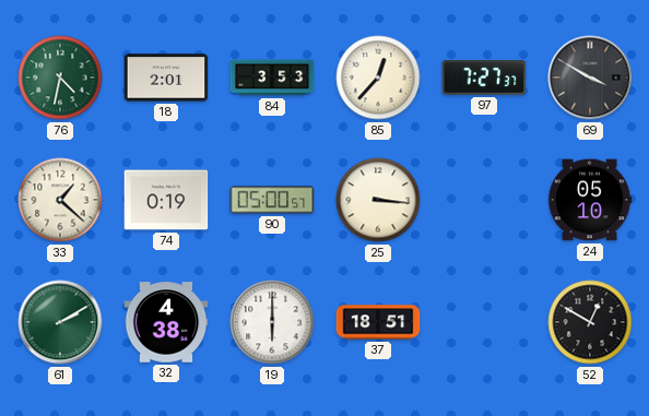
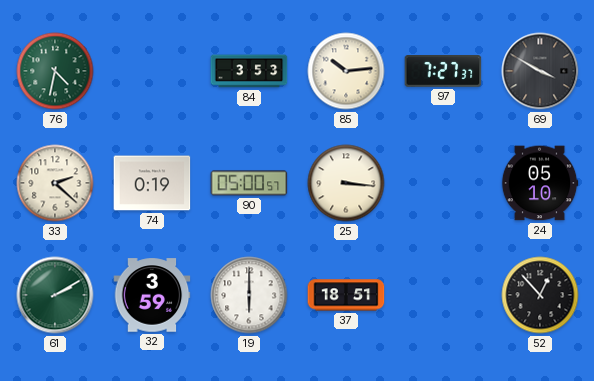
18: 2:01 -> none
85: 12:37 -> 10:14
33: 1:22 -> 2:22
32: 4:38 -> 3:59
52: 12:50 -> 12:53
